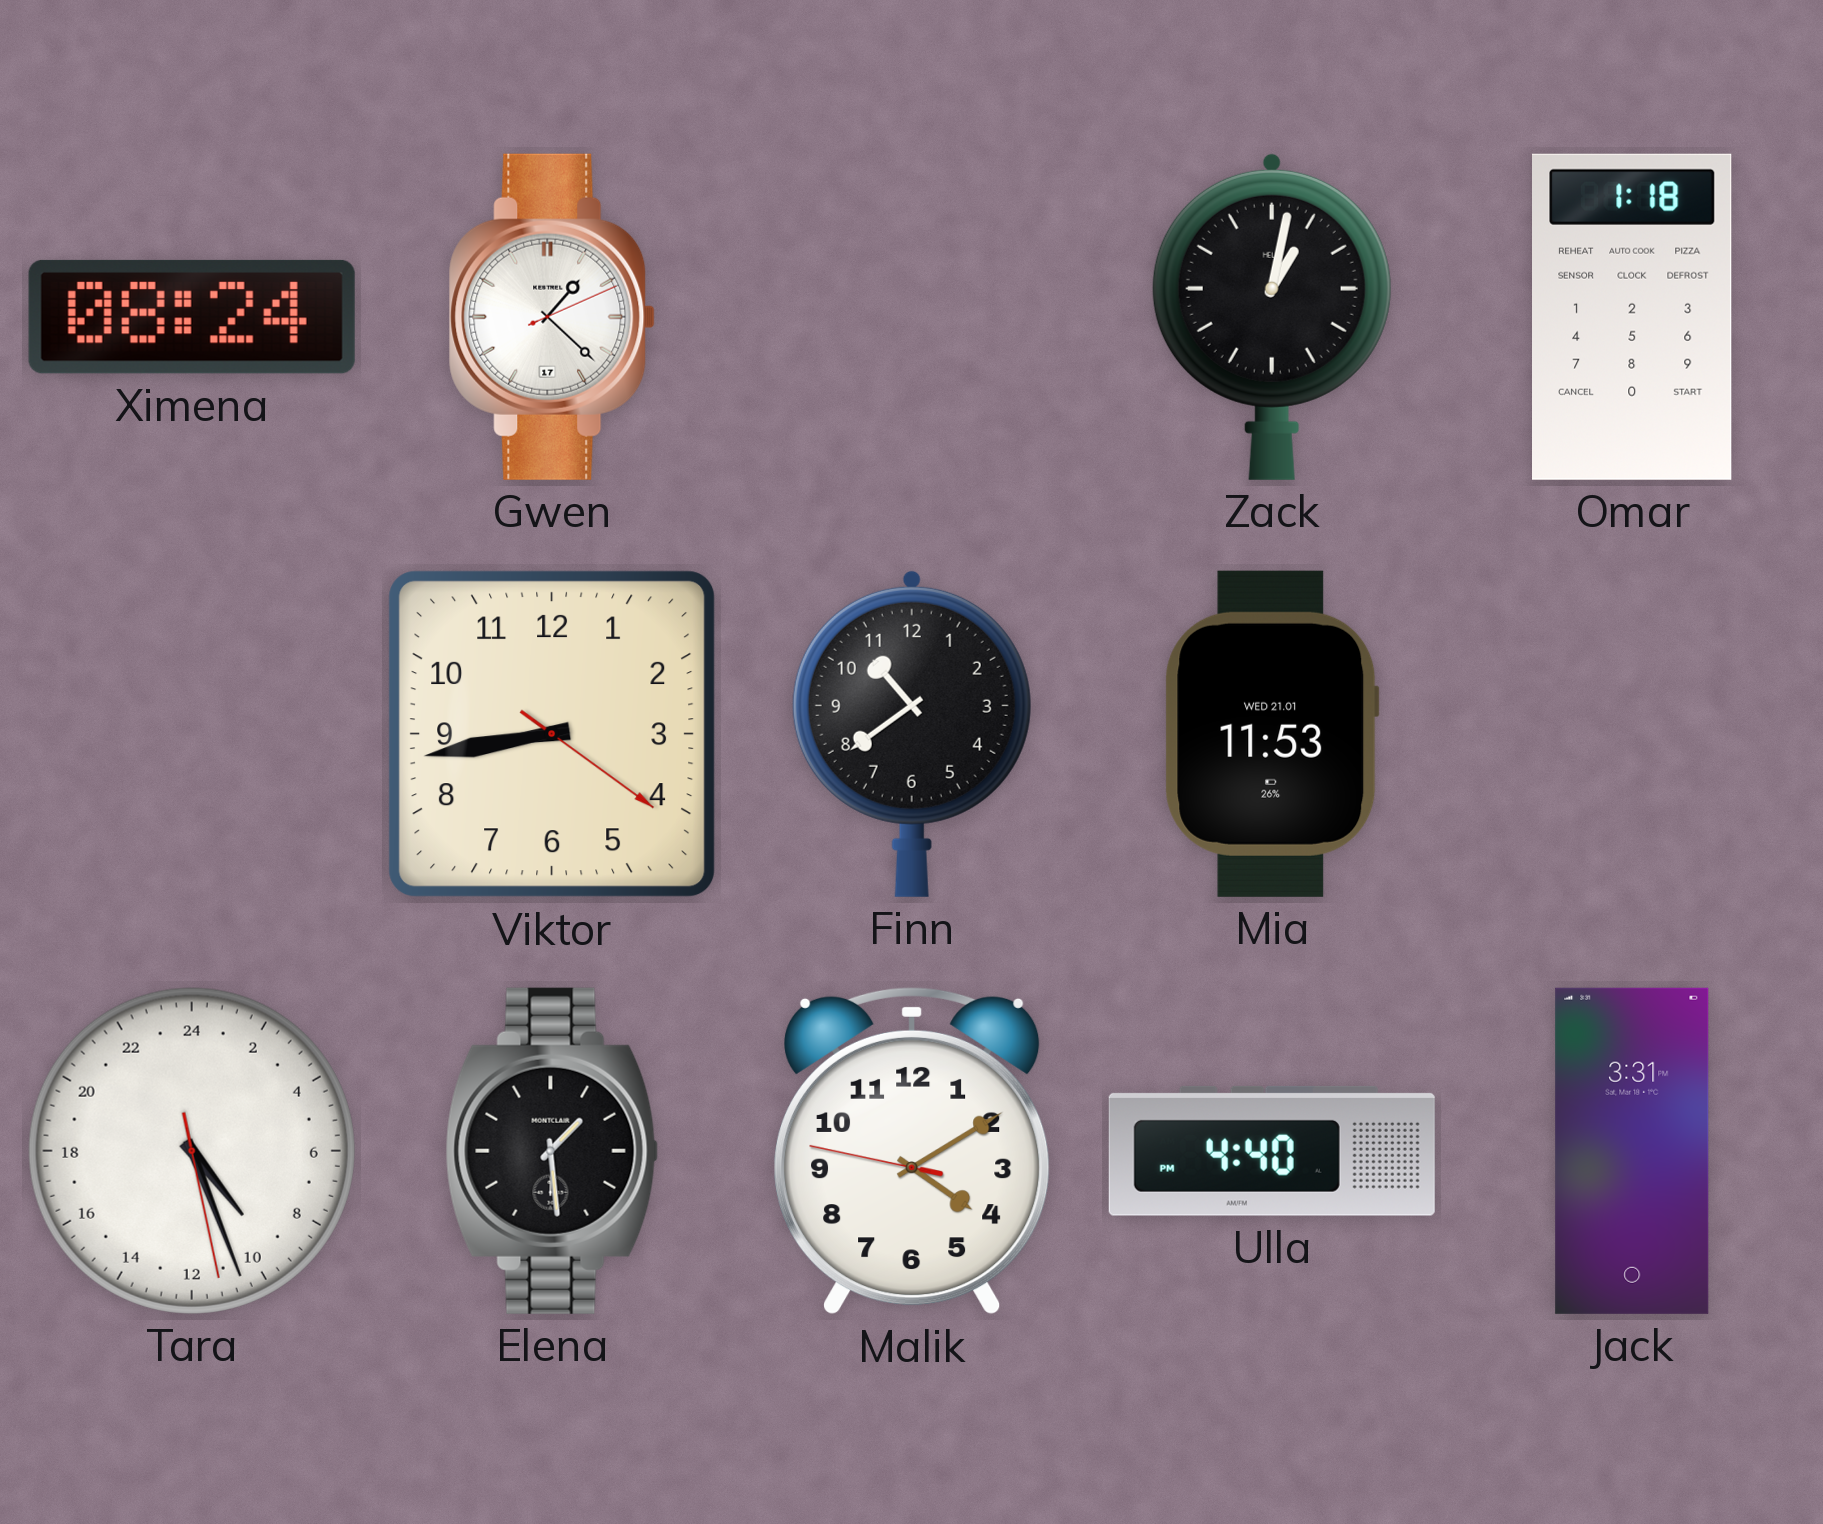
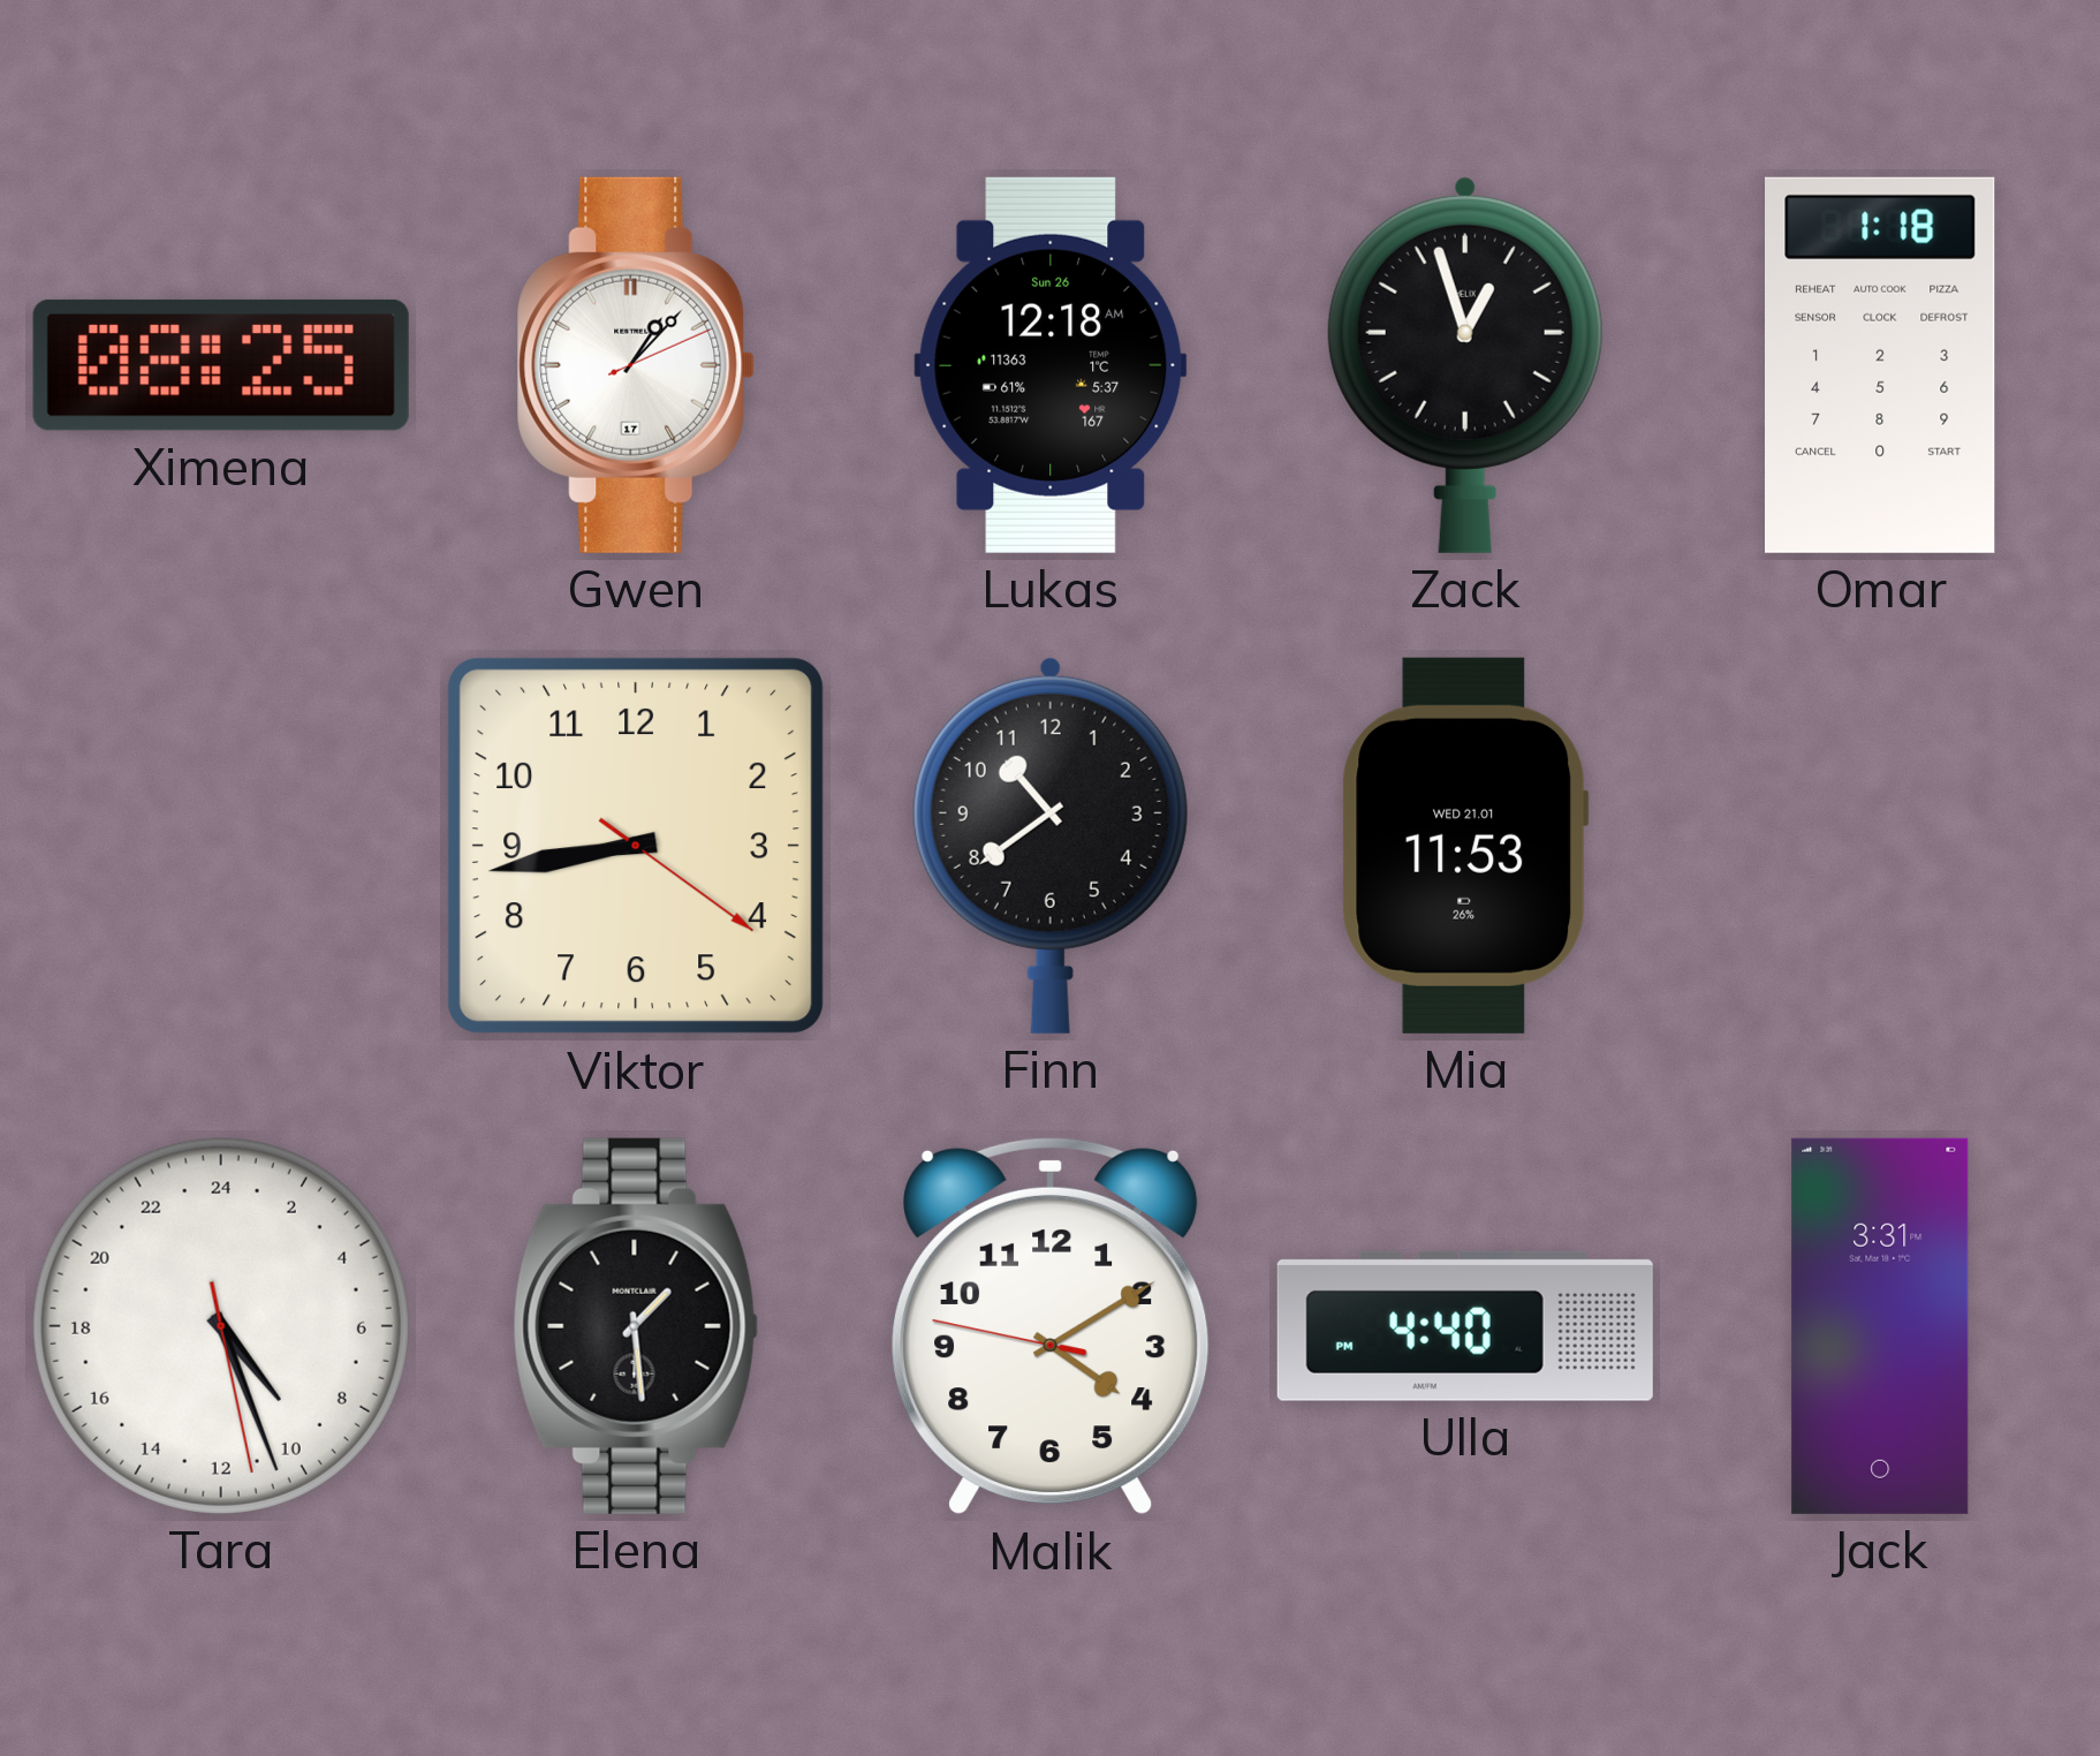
Ximena: 08:24 -> 08:25
Gwen: 1:22 -> 1:07
Lukas: none -> 12:18
Zack: 1:02 -> 12:57
